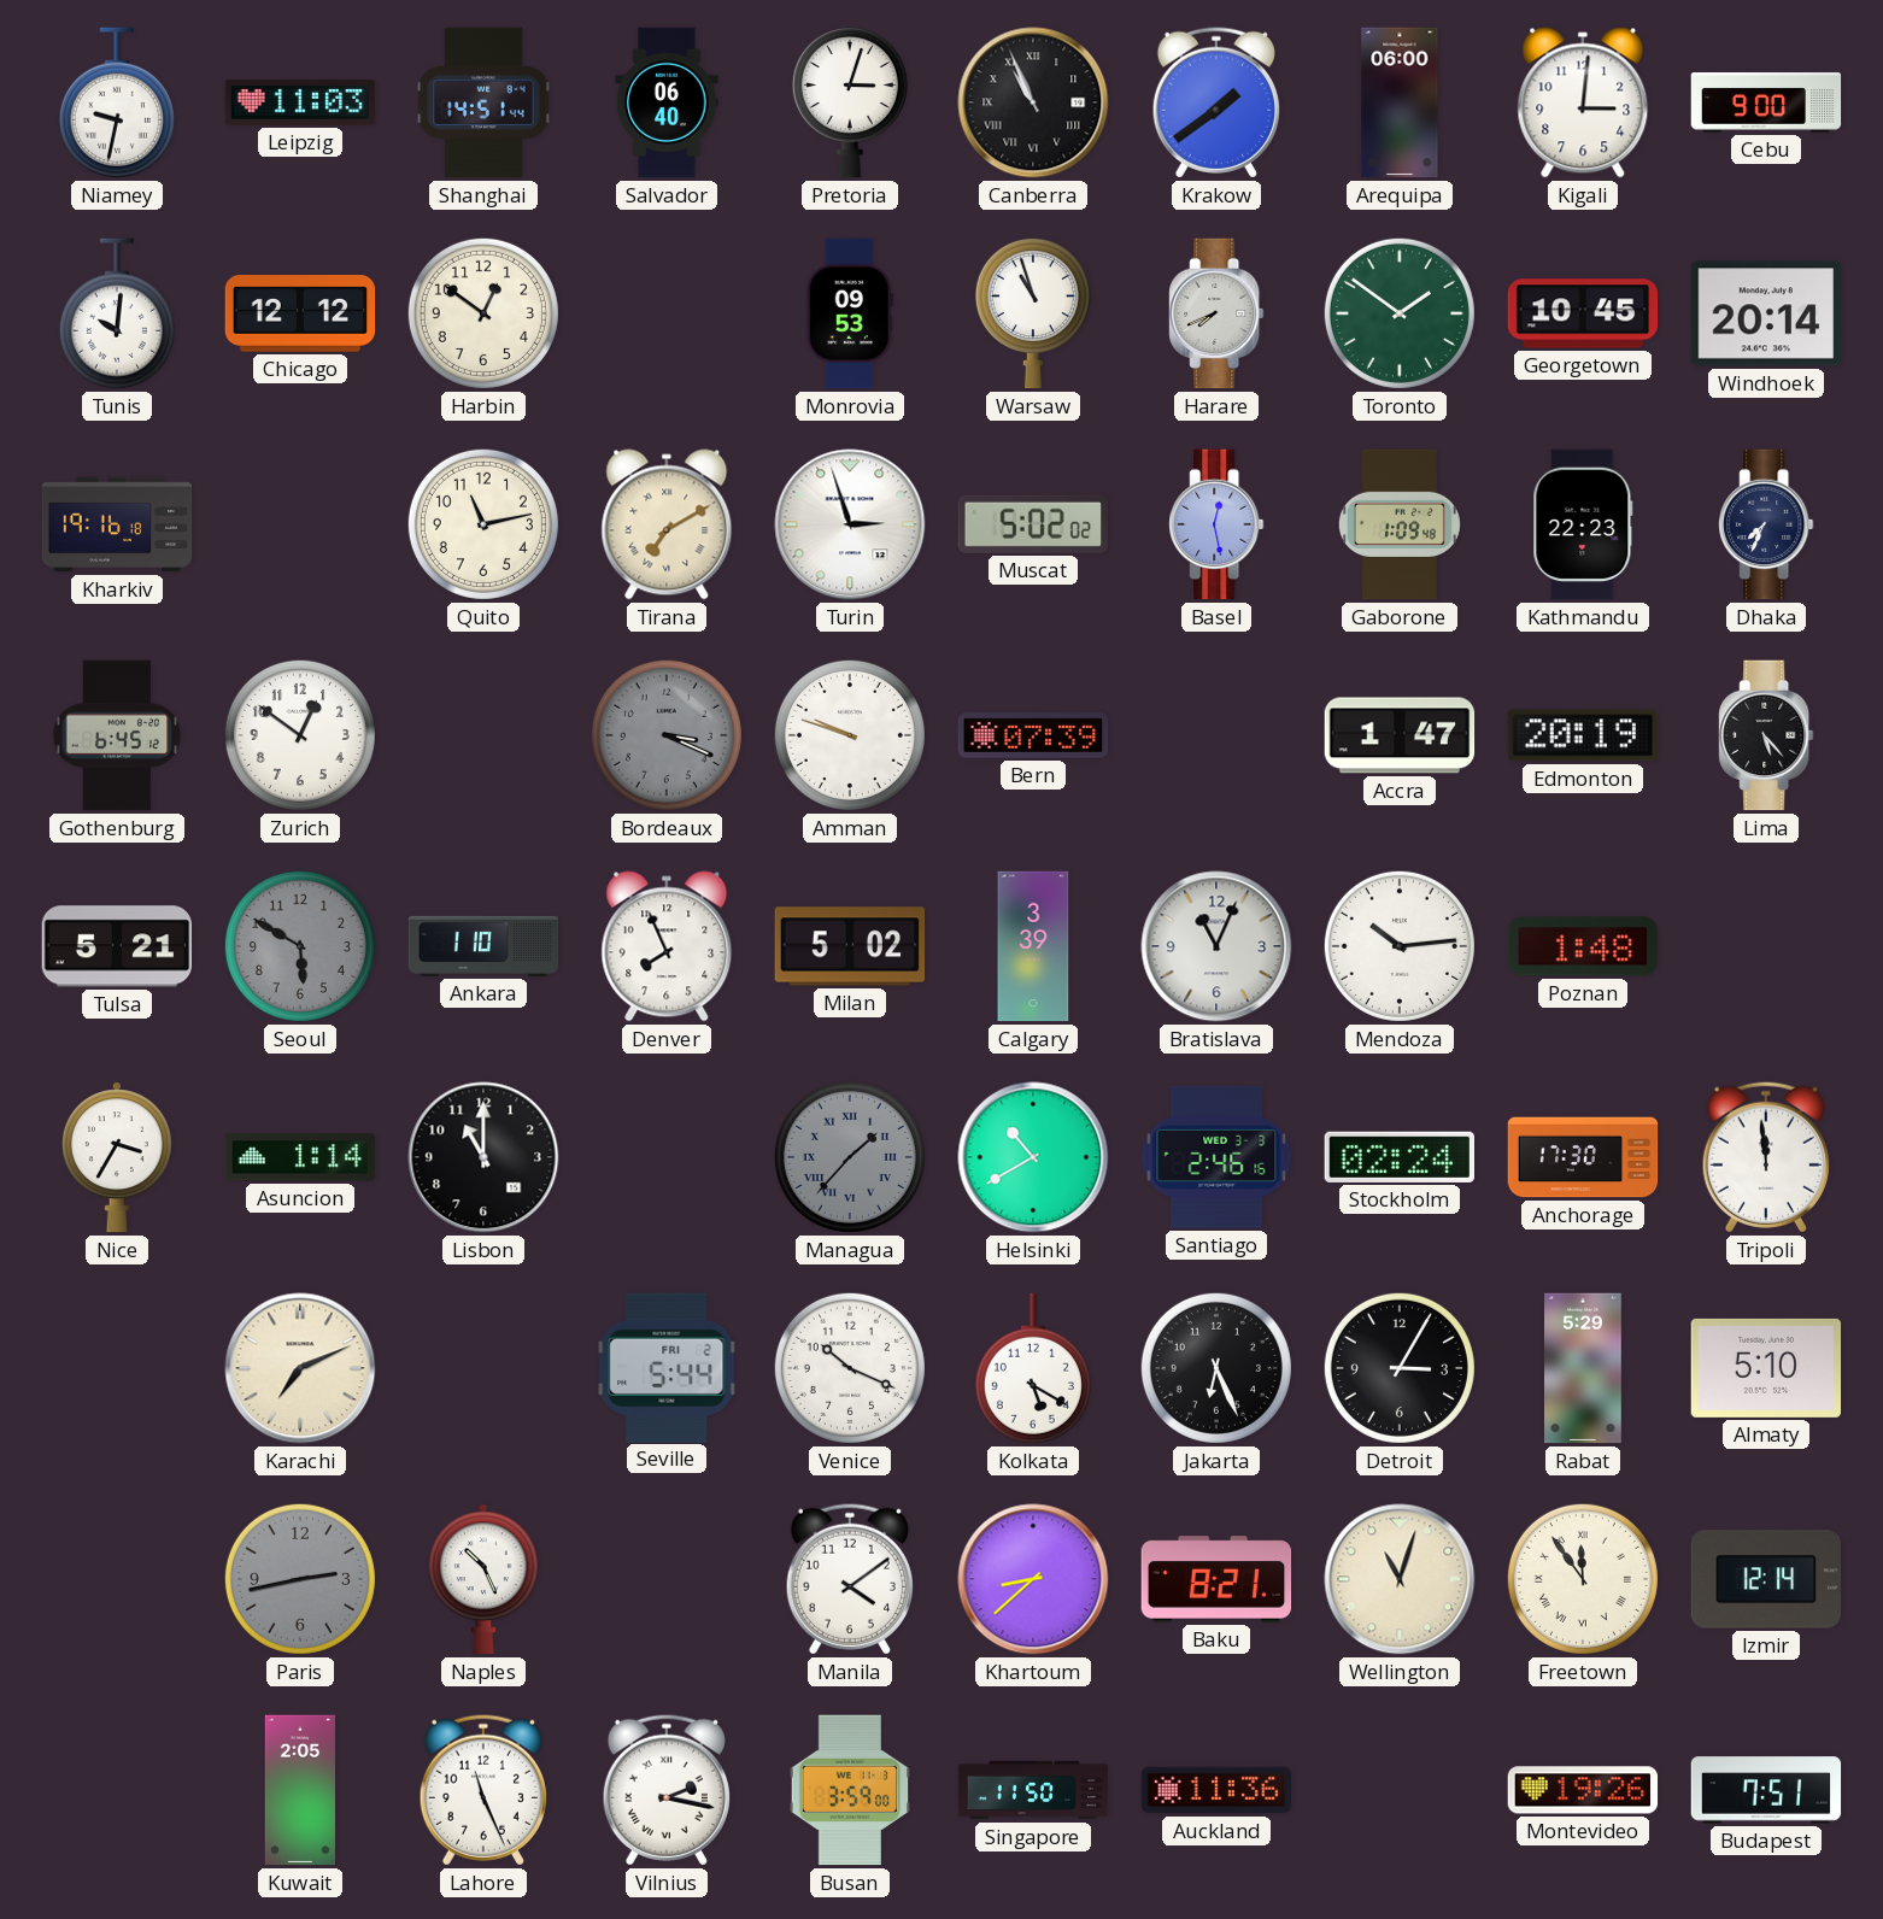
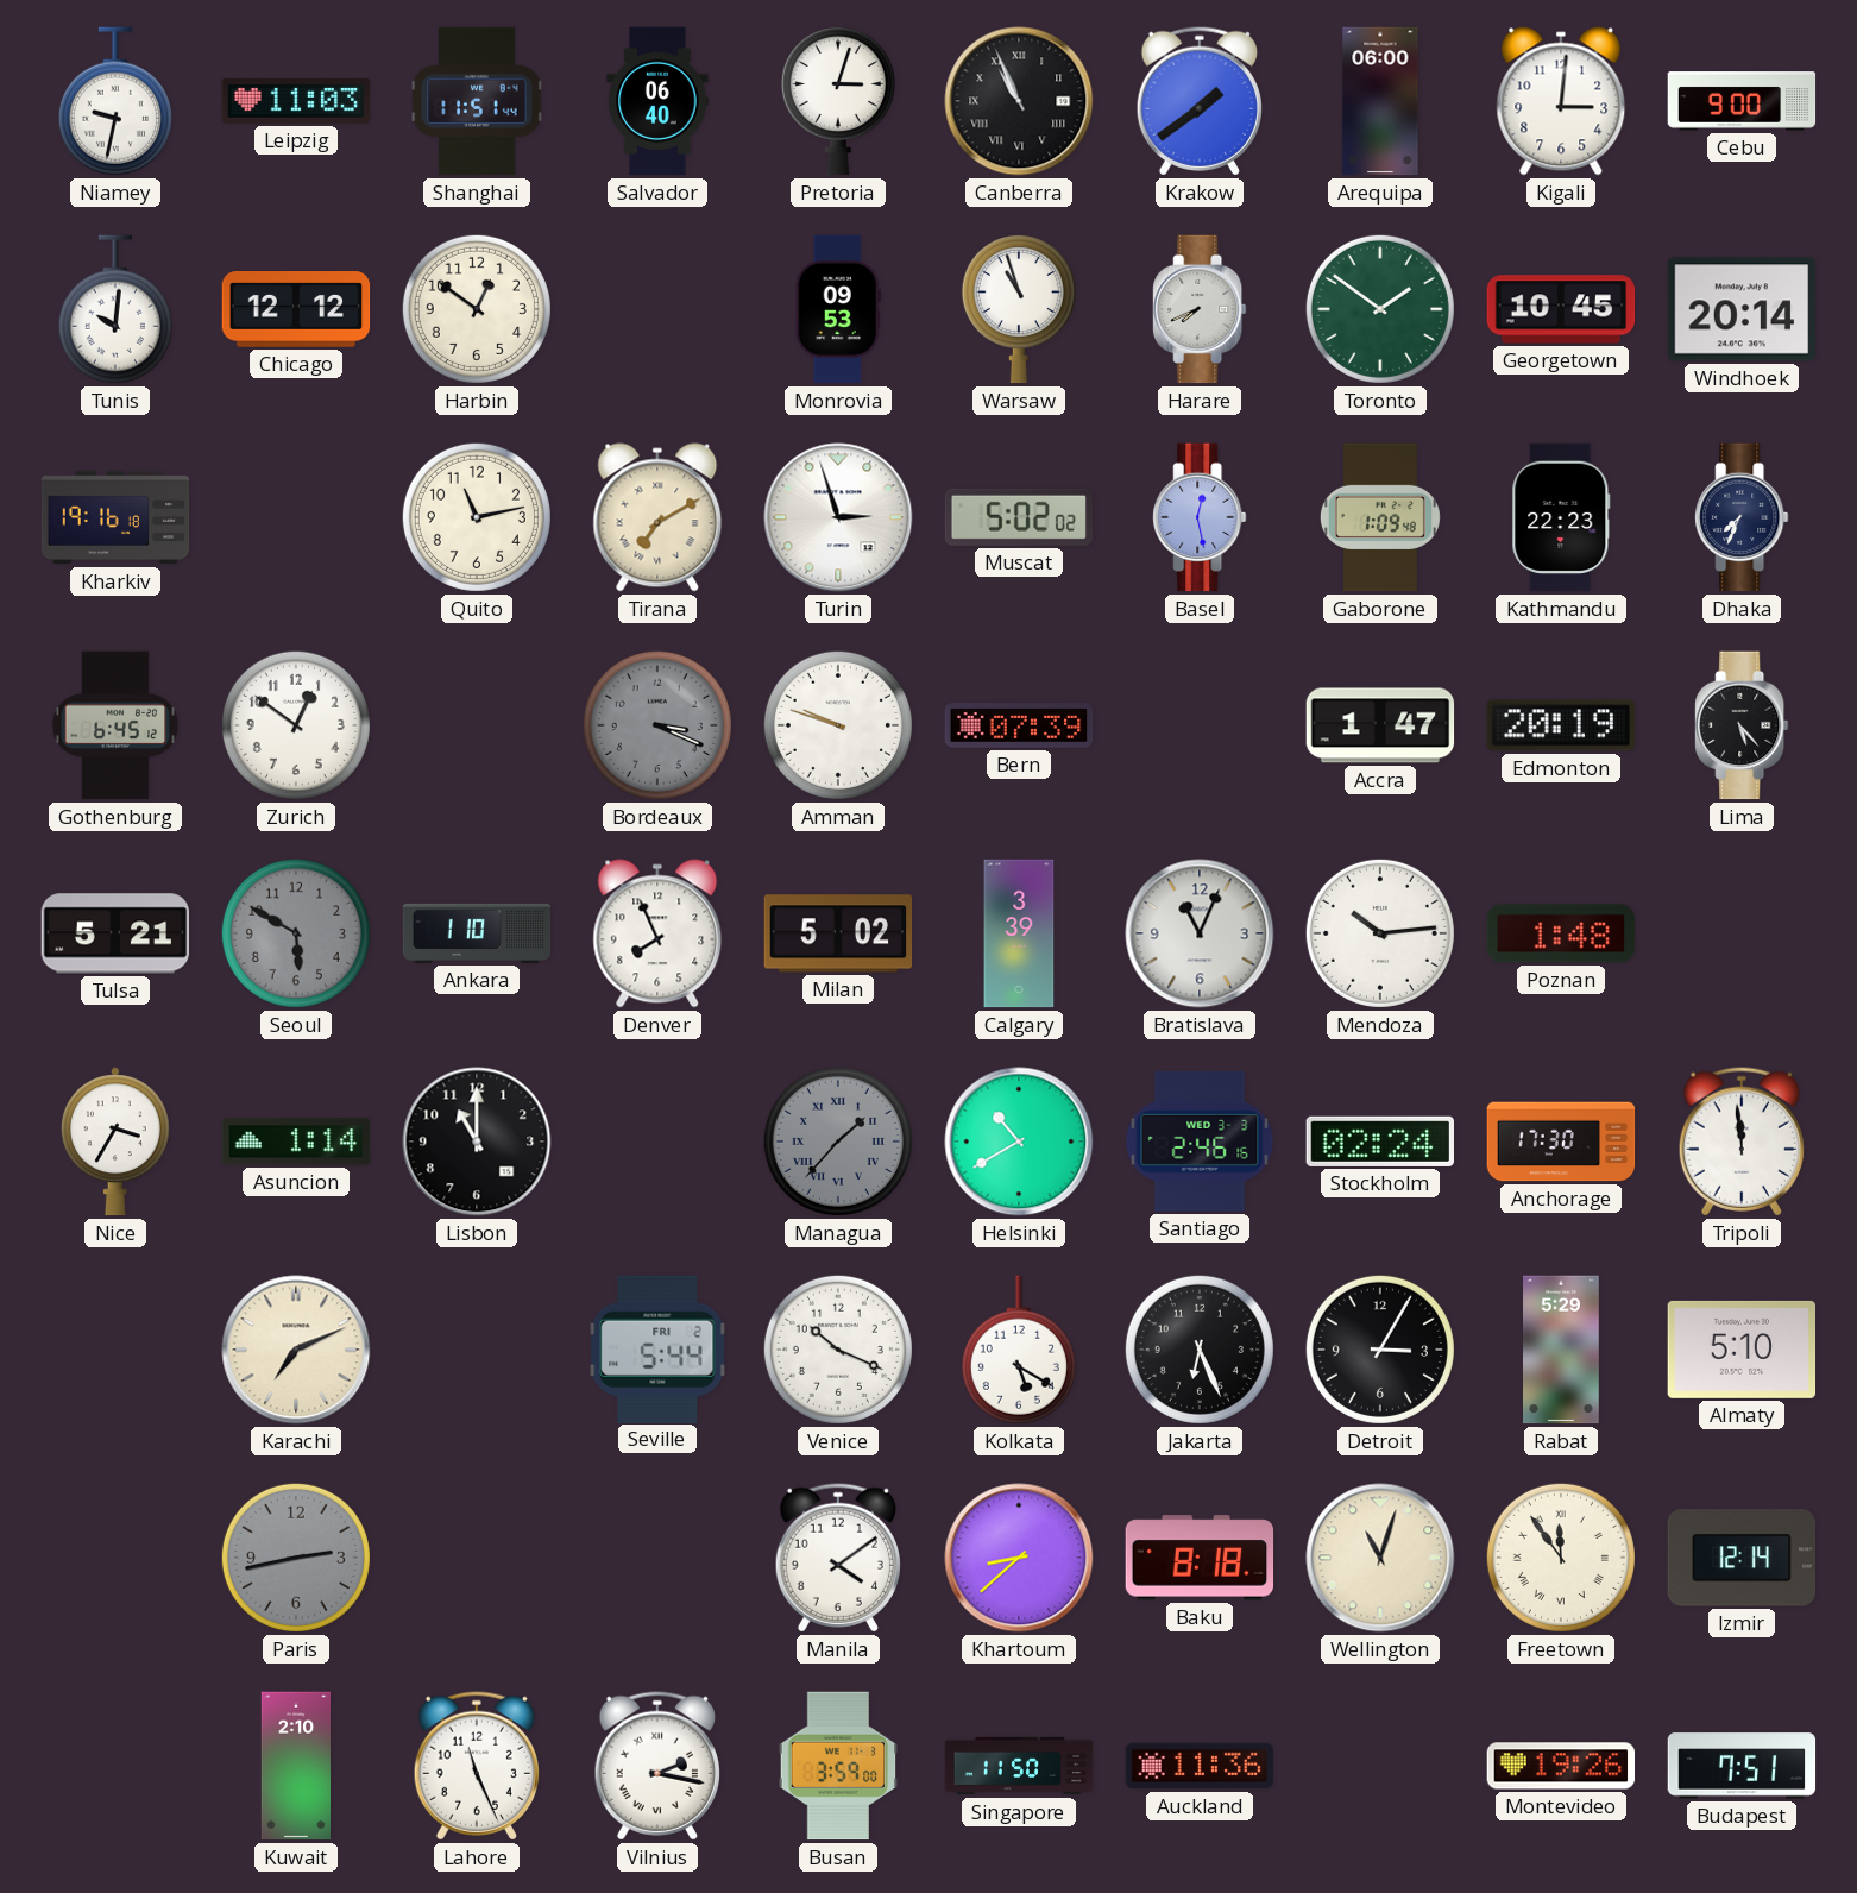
Shanghai: 14:51 -> 11:51
Naples: 10:26 -> none
Baku: 8:21 -> 8:18
Kuwait: 2:05 -> 2:10
